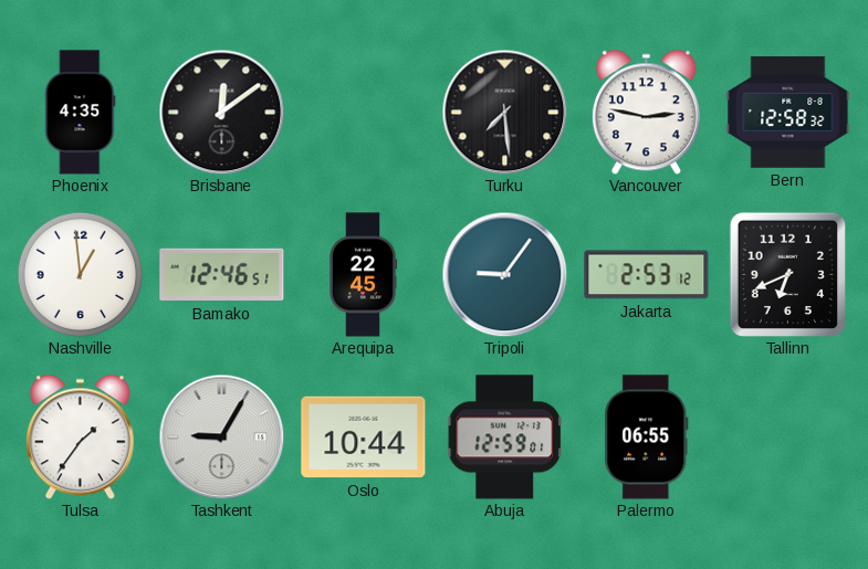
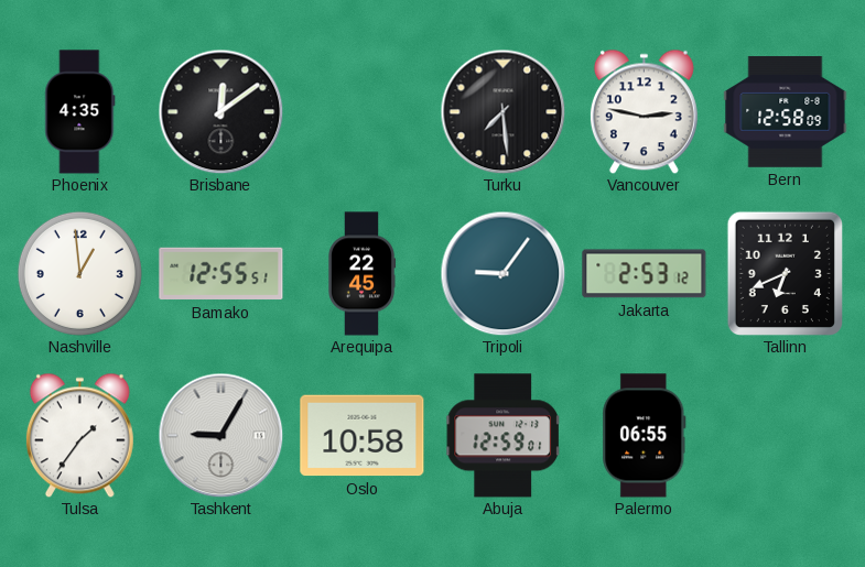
Bern: 12:58:32 -> 12:58:09
Bamako: 12:46 -> 12:55
Oslo: 10:44 -> 10:58
